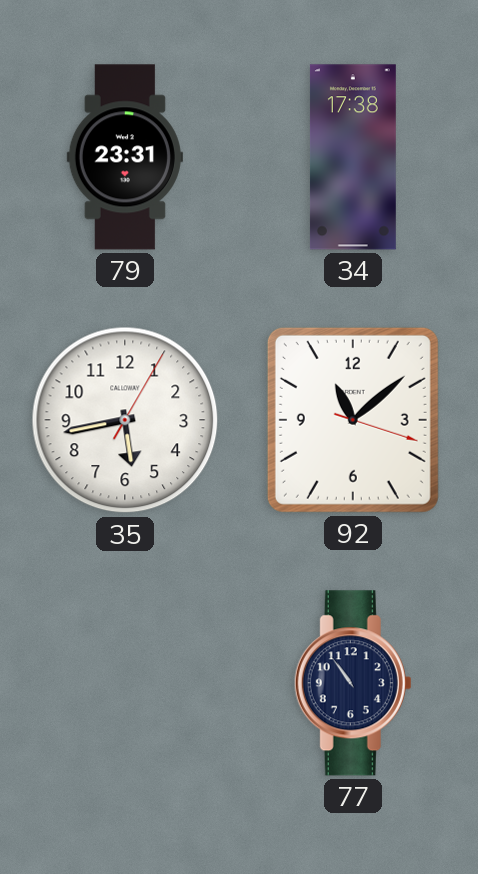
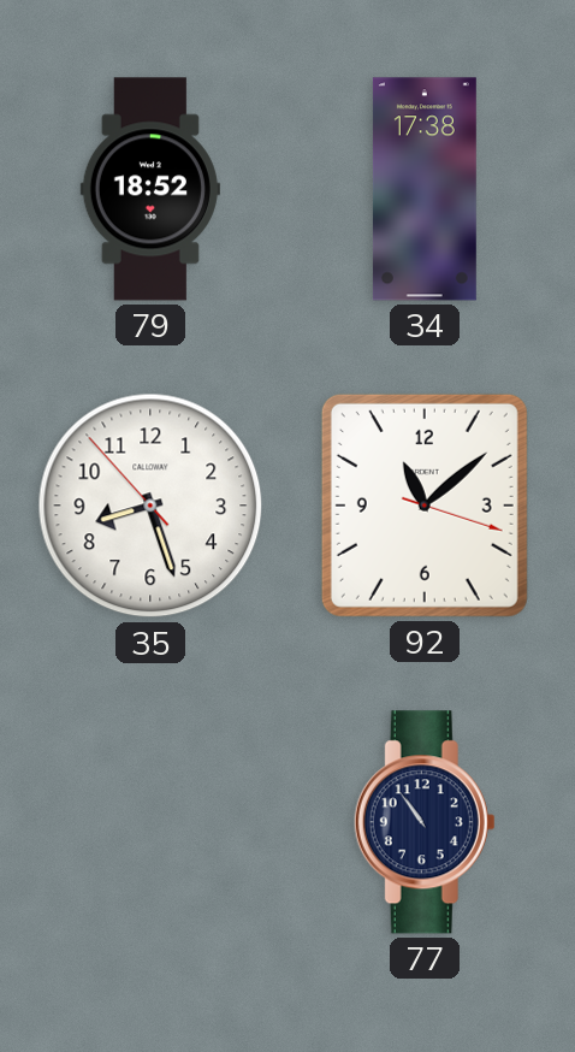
79: 23:31 -> 18:52
35: 5:43 -> 8:26
